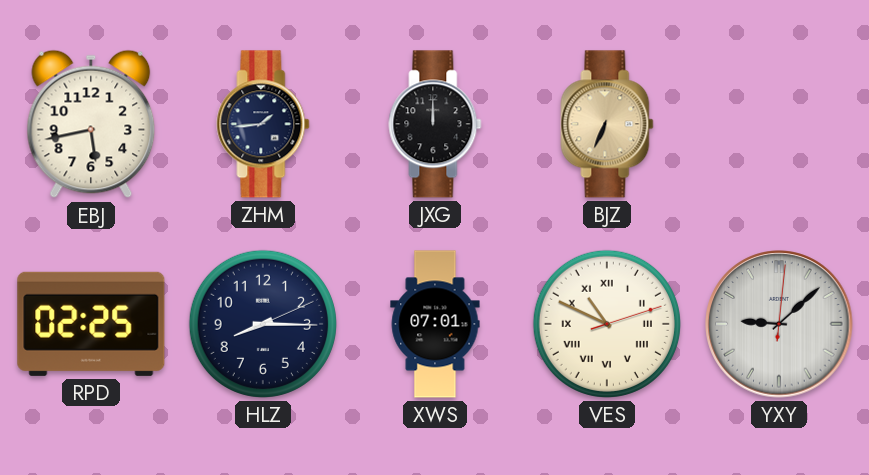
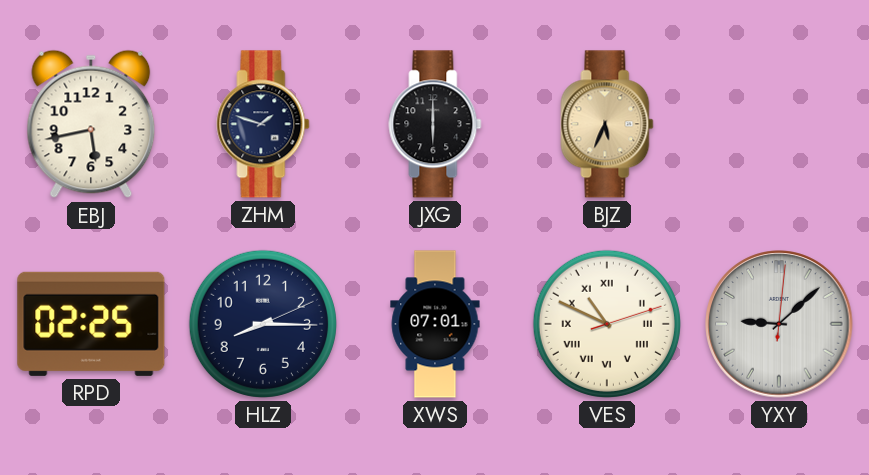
ZHM: 1:44 -> 1:48
JXG: 12:00 -> 6:00
BJZ: 6:34 -> 5:34
